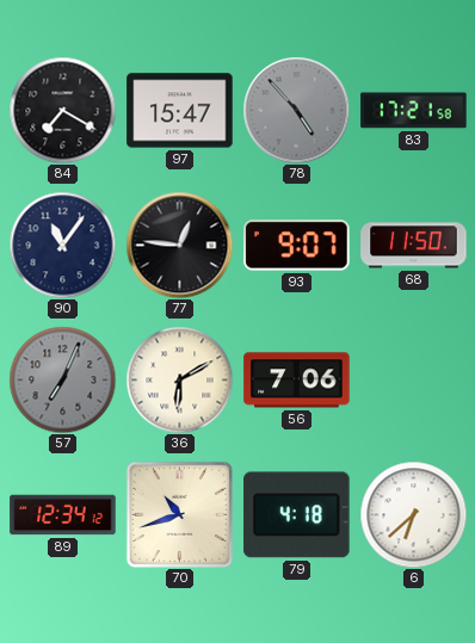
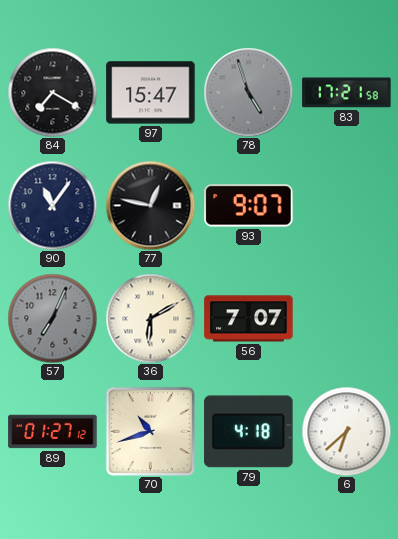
78: 4:53 -> 4:57
77: 12:46 -> 12:47
68: 11:50 -> none
56: 7:06 -> 7:07
89: 12:34 -> 01:27
